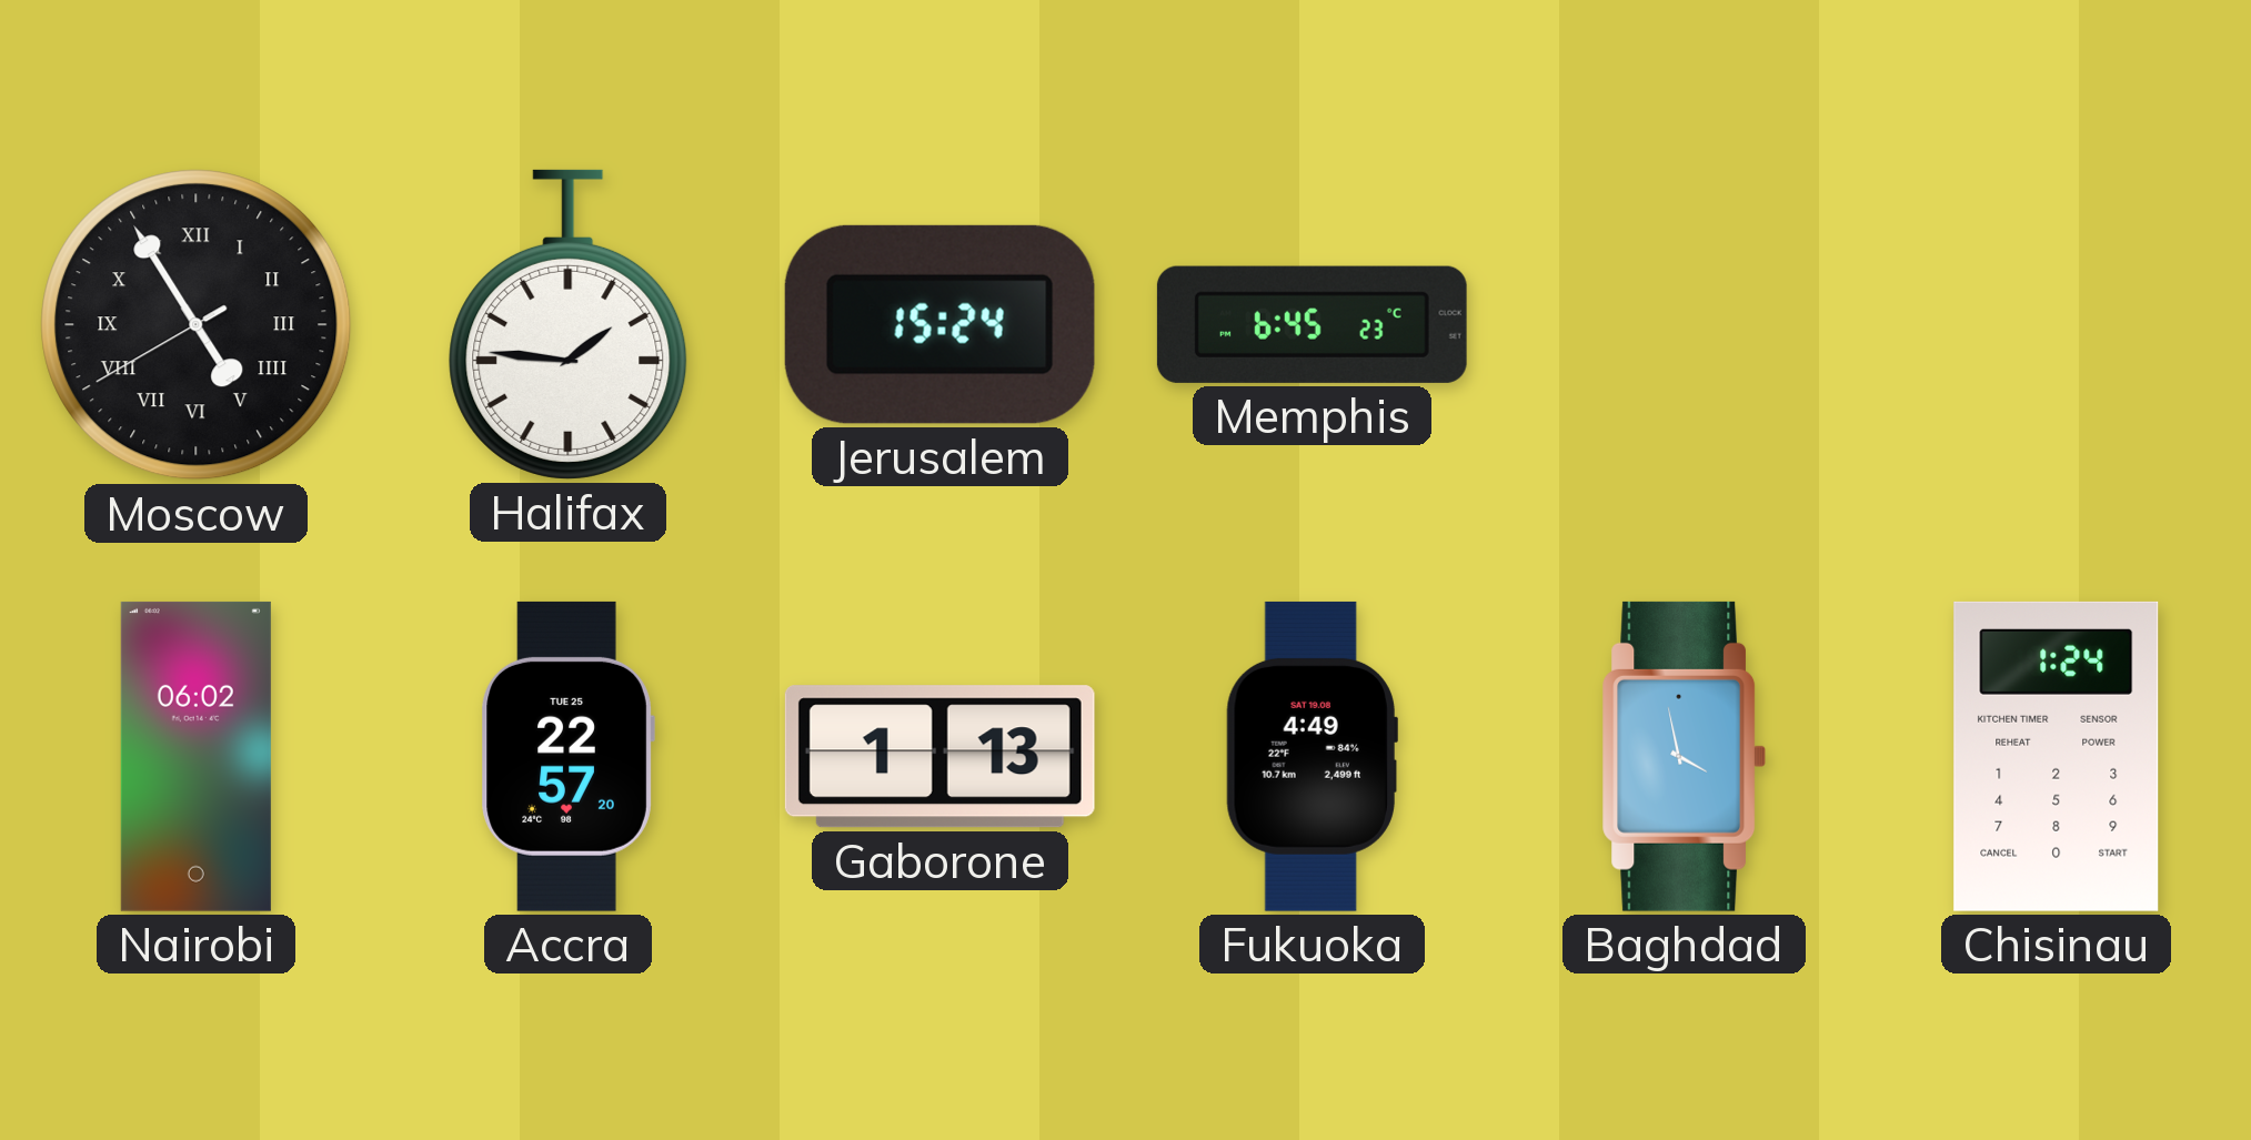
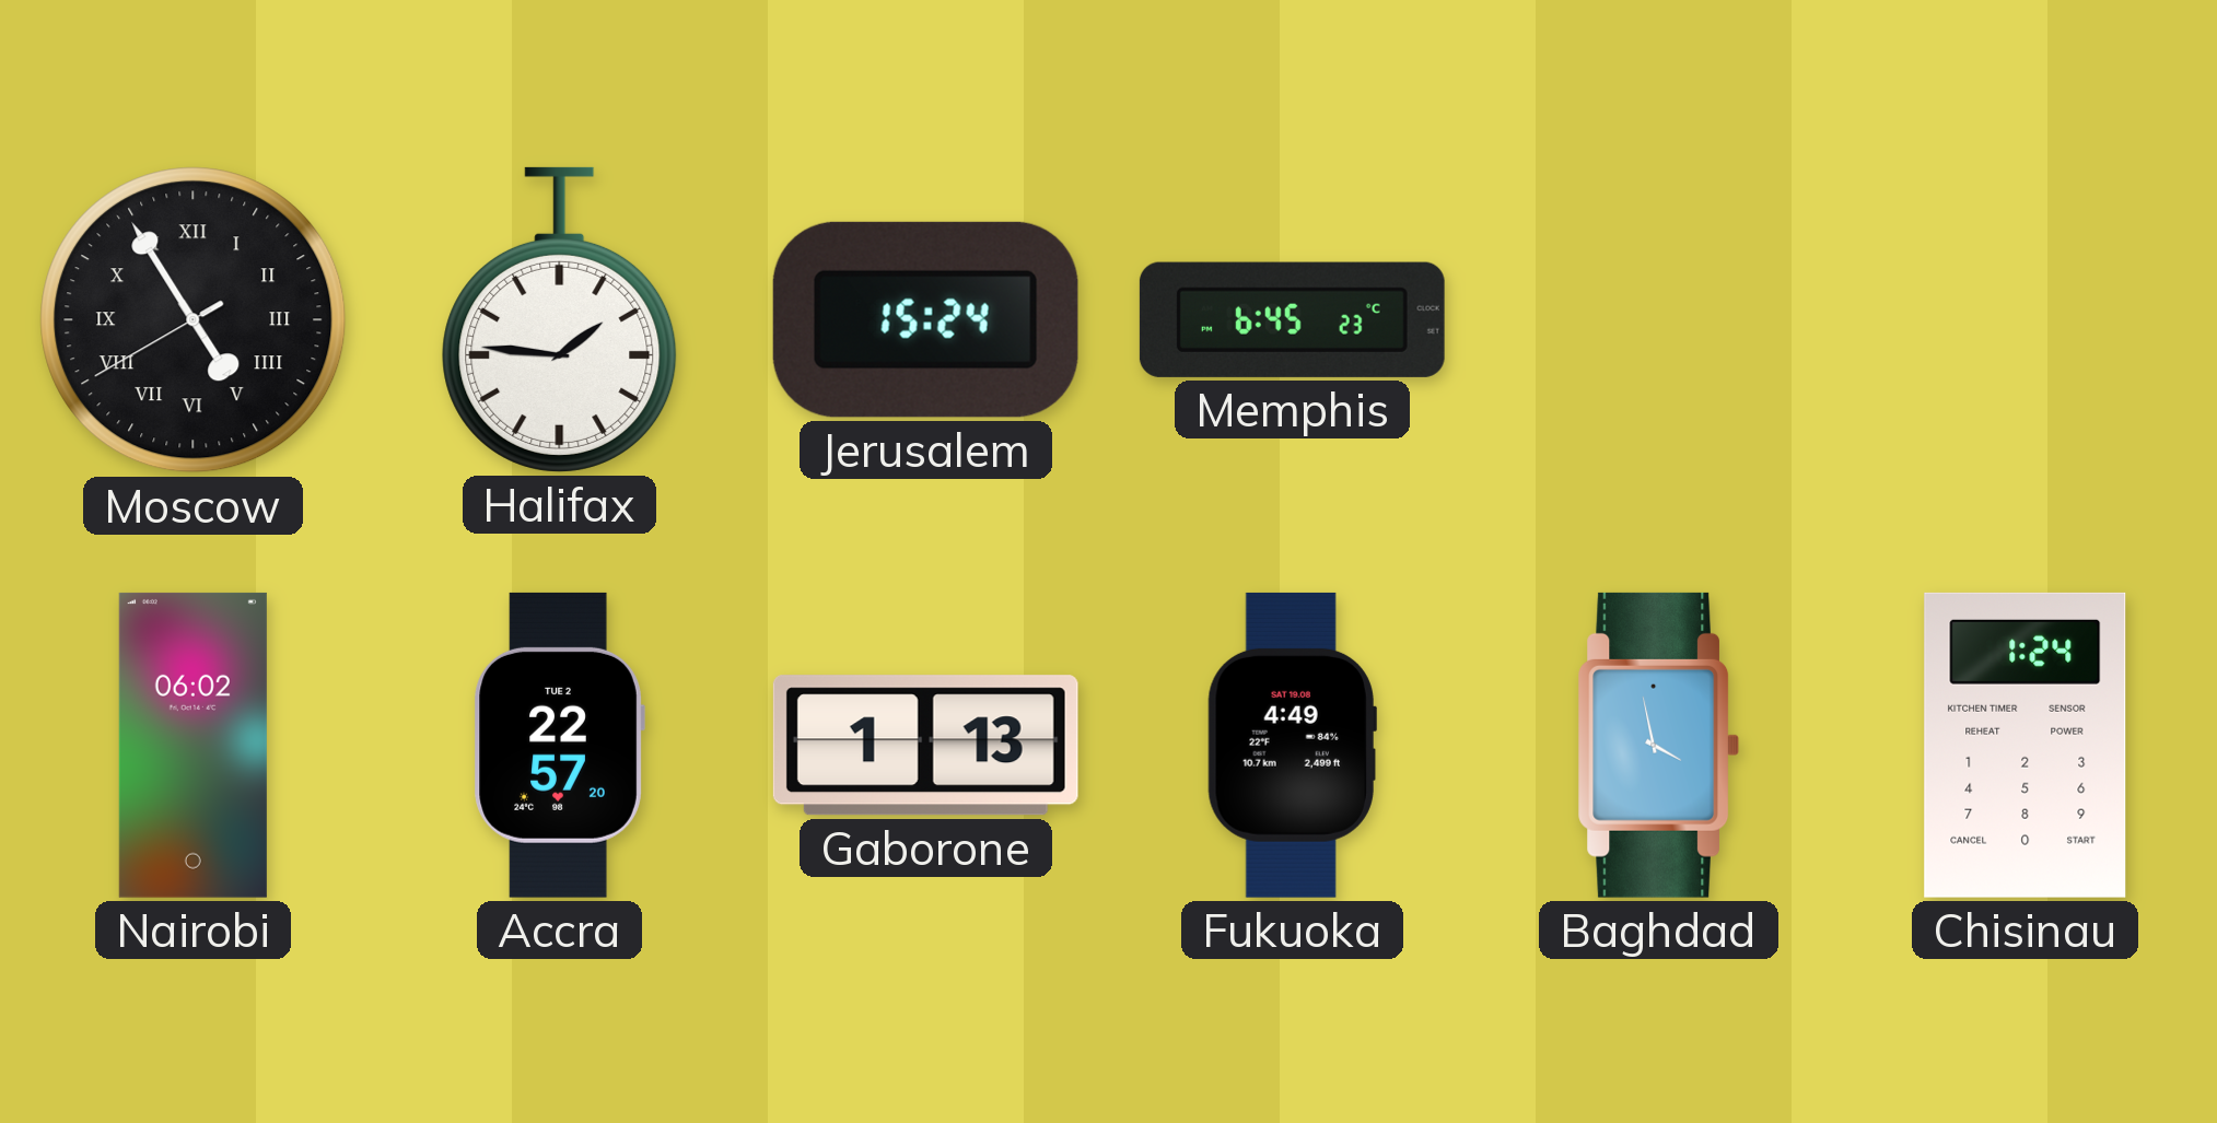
Accra date: TUE 25 -> TUE 2
